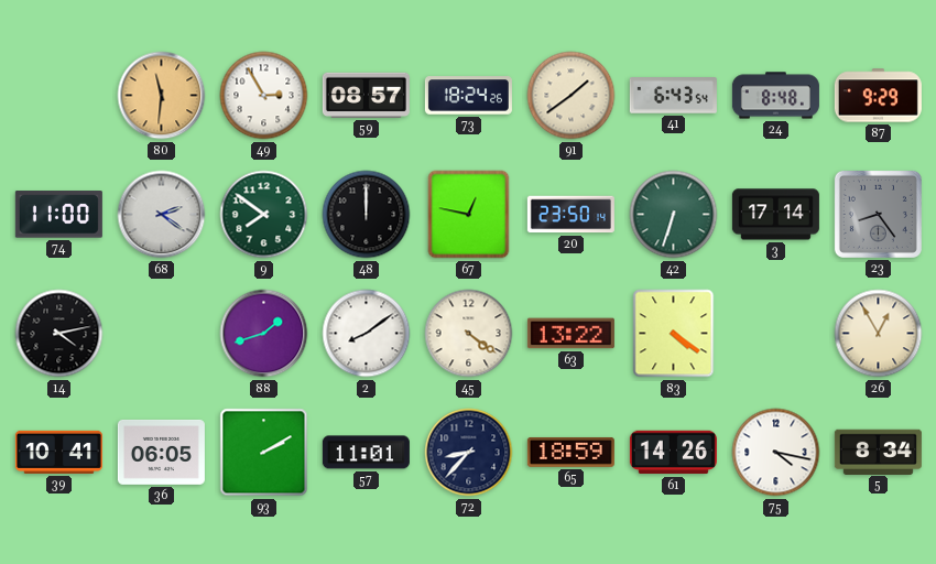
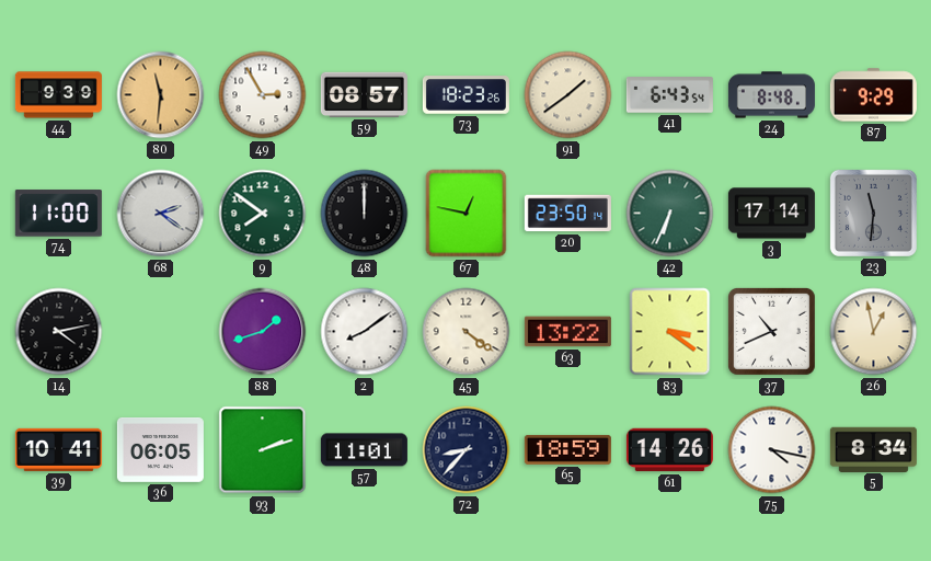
44: none -> 9:39
73: 18:24 -> 18:23
42: 6:33 -> 6:34
23: 8:24 -> 11:31
83: 4:21 -> 3:21
37: none -> 10:41
26: 12:55 -> 12:58
93: 2:10 -> 2:12
